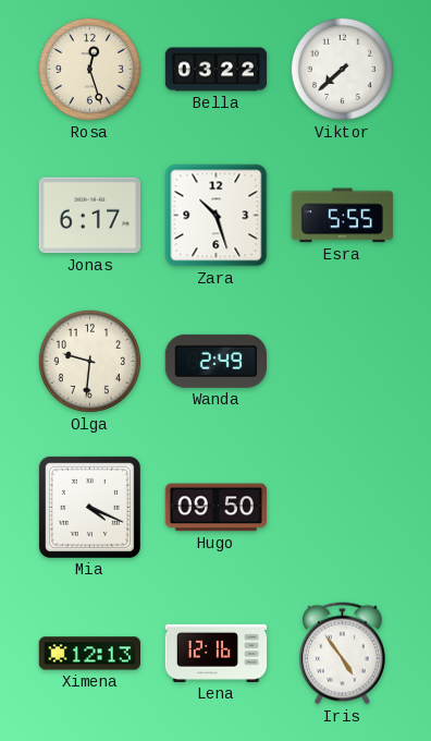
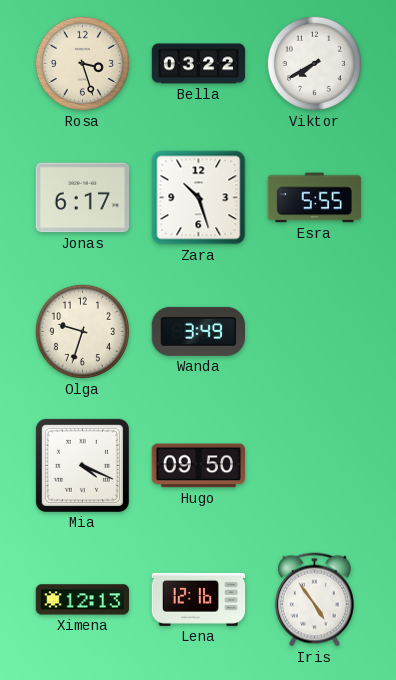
Rosa: 12:27 -> 3:27
Viktor: 7:38 -> 7:40
Olga: 9:31 -> 9:33
Wanda: 2:49 -> 3:49
